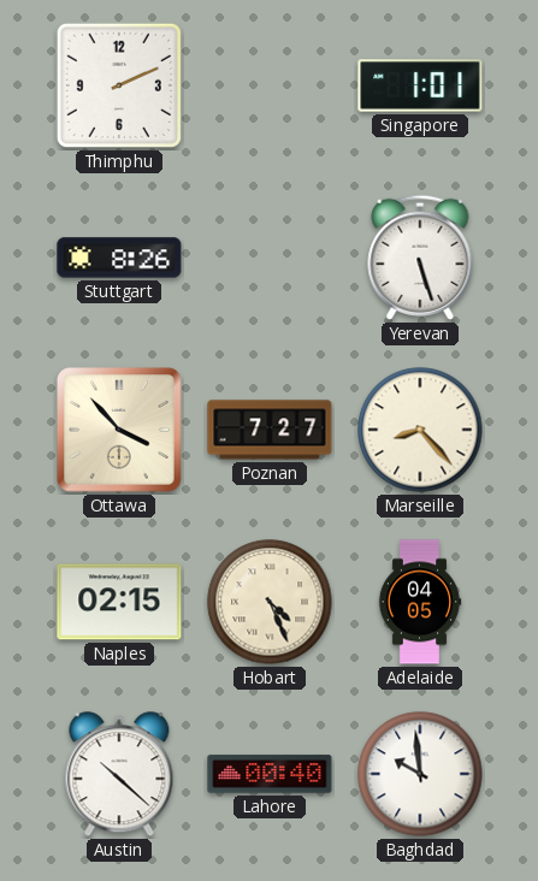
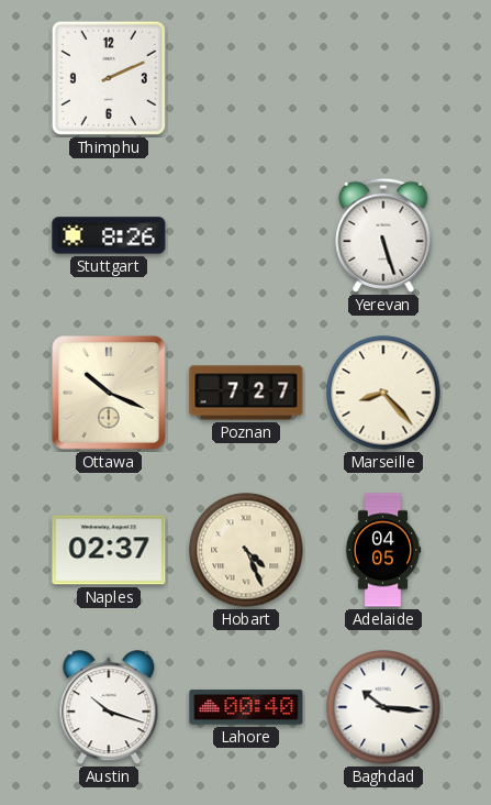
Singapore: 1:01 -> none
Ottawa: 3:53 -> 10:19
Naples: 02:15 -> 02:37
Austin: 10:22 -> 10:18
Baghdad: 9:59 -> 10:16
